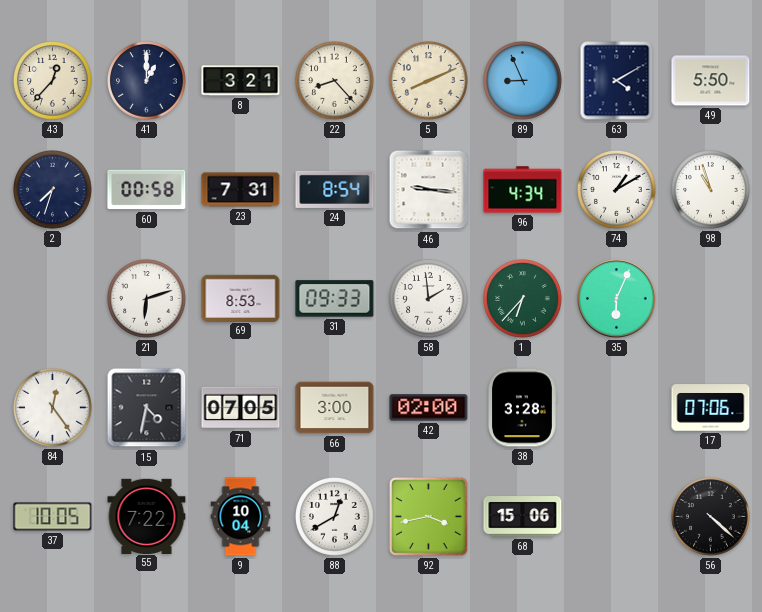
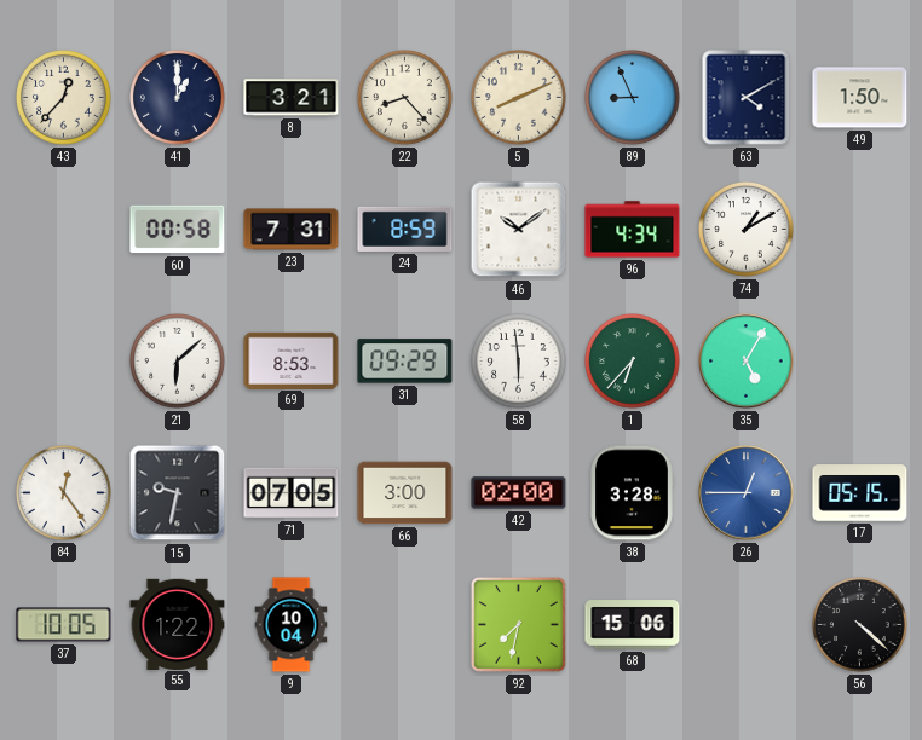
49: 5:50 -> 1:50
2: 7:33 -> none
24: 8:54 -> 8:59
46: 9:16 -> 10:09
98: 10:57 -> none
21: 6:12 -> 6:08
31: 09:33 -> 09:29
58: 1:59 -> 5:59
35: 6:04 -> 5:05
15: 4:32 -> 9:32
26: none -> 12:45
17: 07:06 -> 05:15
55: 7:22 -> 1:22
88: 12:40 -> none
92: 3:43 -> 7:32
